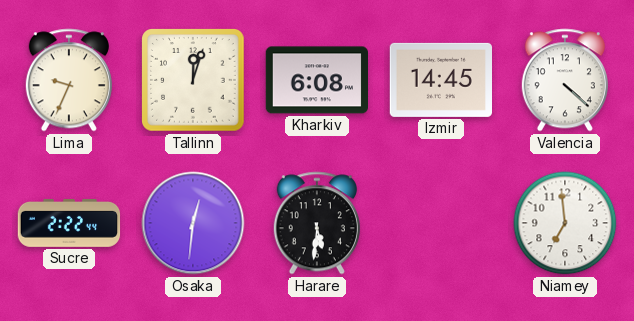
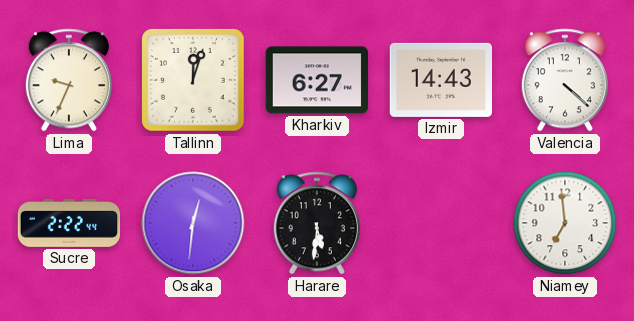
Kharkiv: 6:08 -> 6:27
Izmir: 14:45 -> 14:43
